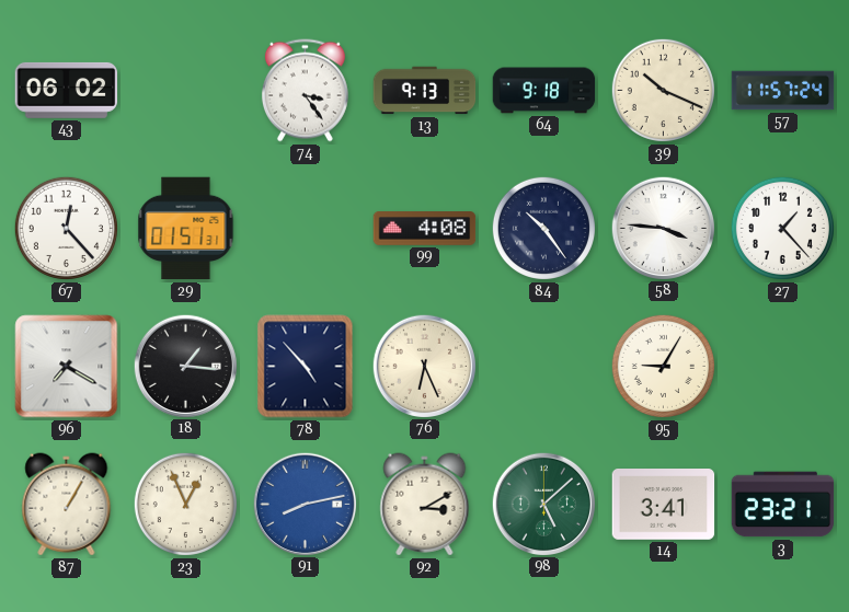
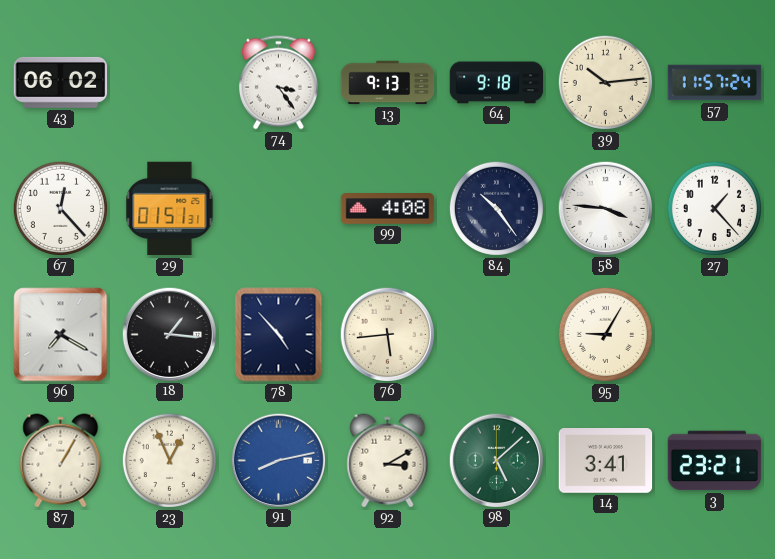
39: 10:19 -> 10:14
76: 6:26 -> 5:44
